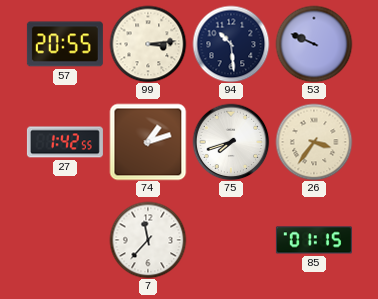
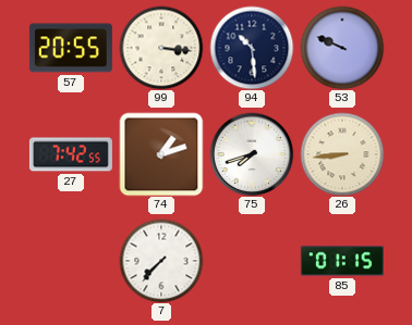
99: 3:14 -> 3:16
27: 1:42 -> 7:42
26: 3:36 -> 8:44
7: 11:37 -> 7:37
